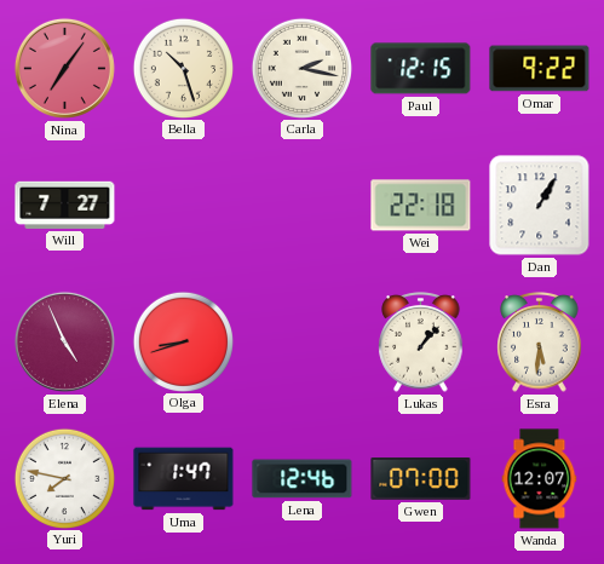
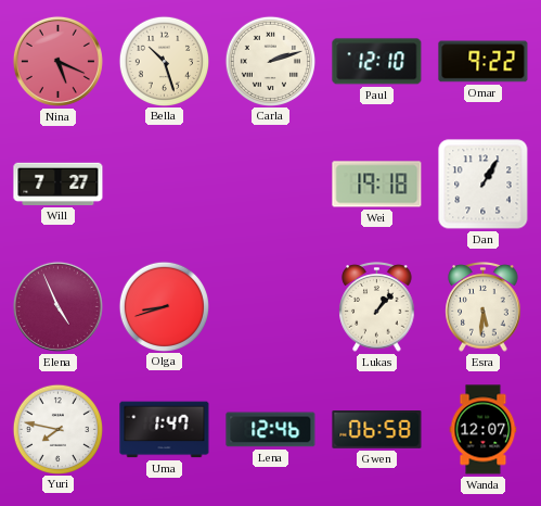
Nina: 7:06 -> 5:19
Carla: 2:17 -> 2:12
Paul: 12:15 -> 12:10
Wei: 22:18 -> 19:18
Gwen: 07:00 -> 06:58
